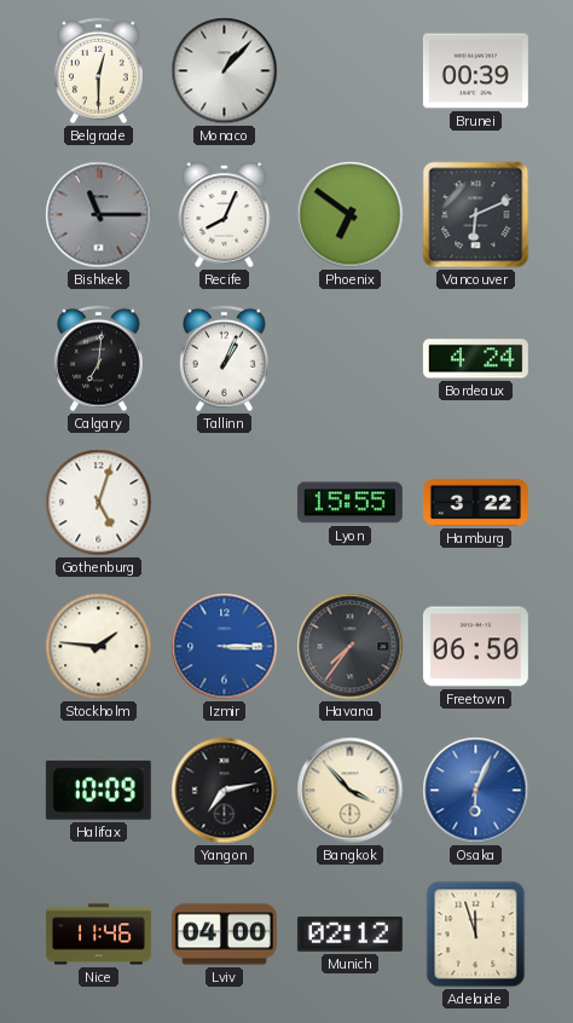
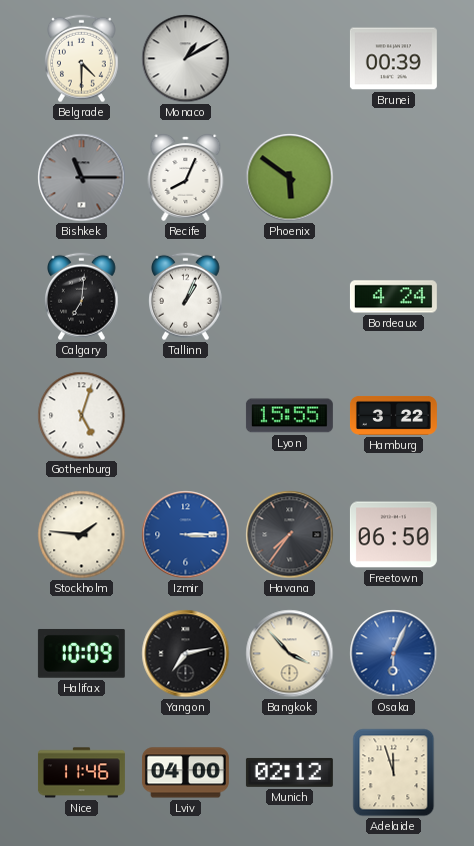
Belgrade: 12:30 -> 4:30
Monaco: 1:07 -> 1:10
Phoenix: 6:51 -> 5:51
Vancouver: 6:11 -> none
